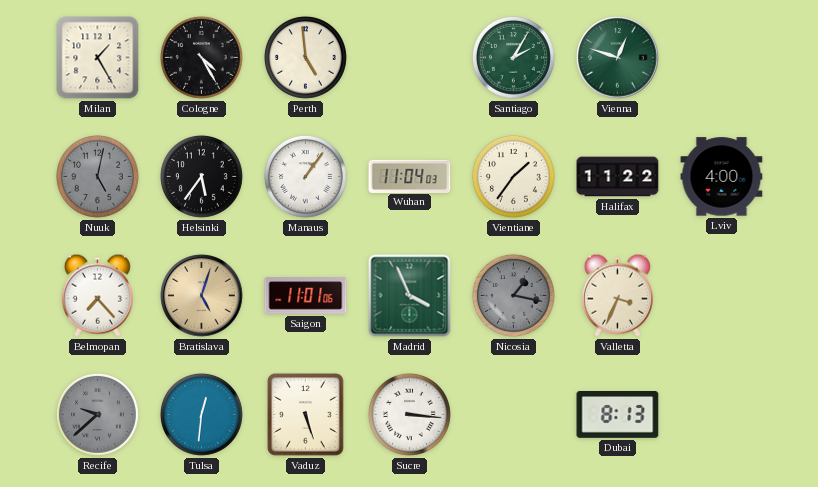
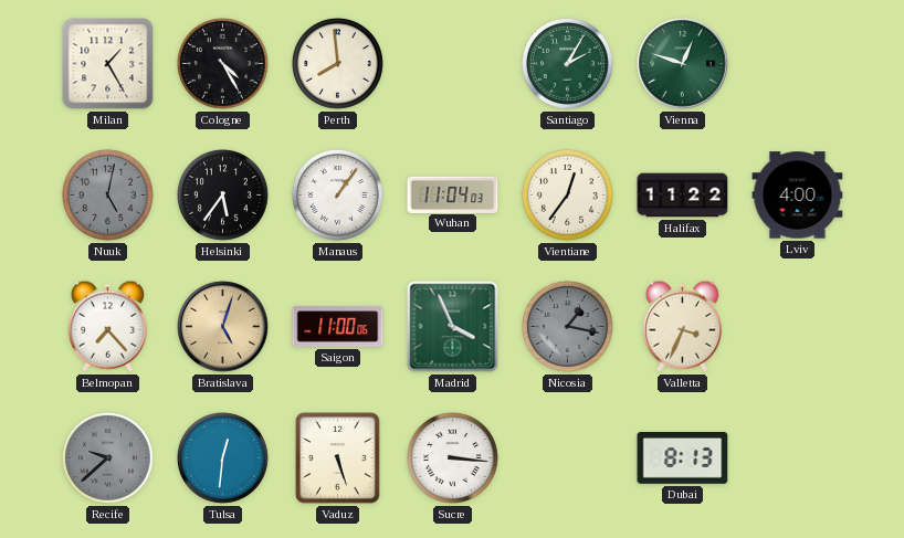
Perth: 4:59 -> 7:59
Vientiane: 1:36 -> 12:36
Saigon: 11:01 -> 11:00
